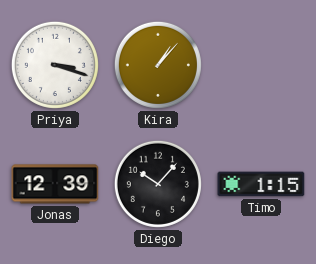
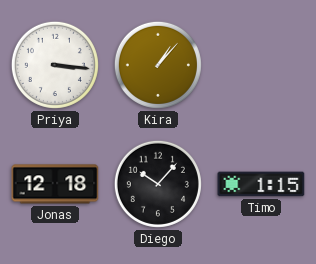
Priya: 3:18 -> 3:16
Jonas: 12:39 -> 12:18
